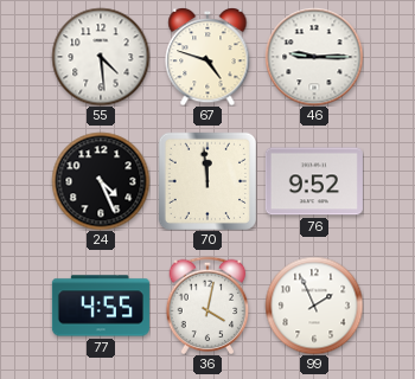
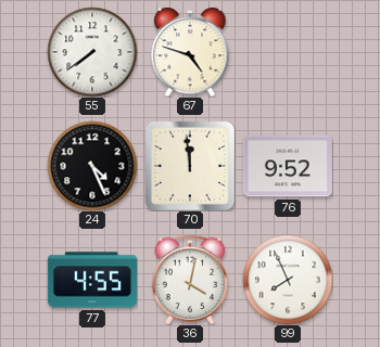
55: 4:29 -> 7:39
46: 9:15 -> none
99: 1:56 -> 7:56
